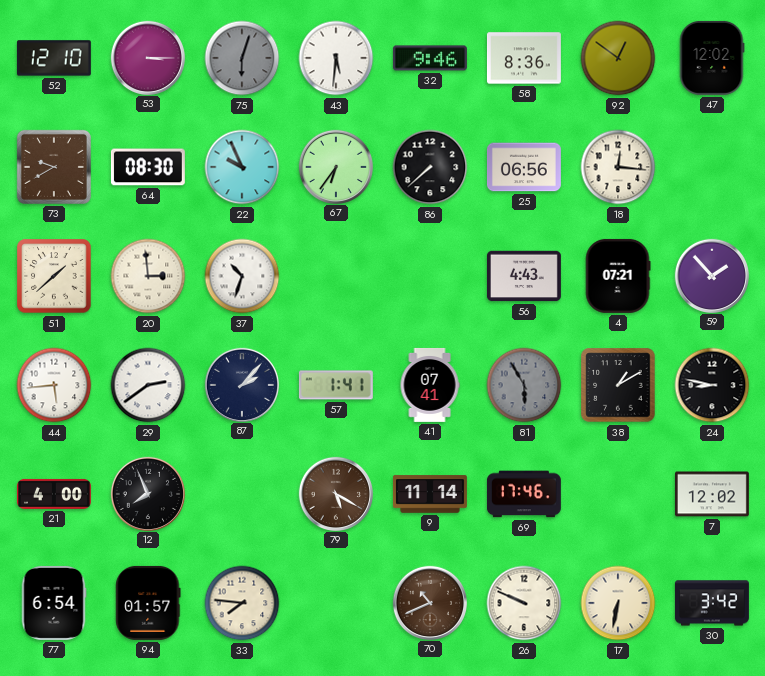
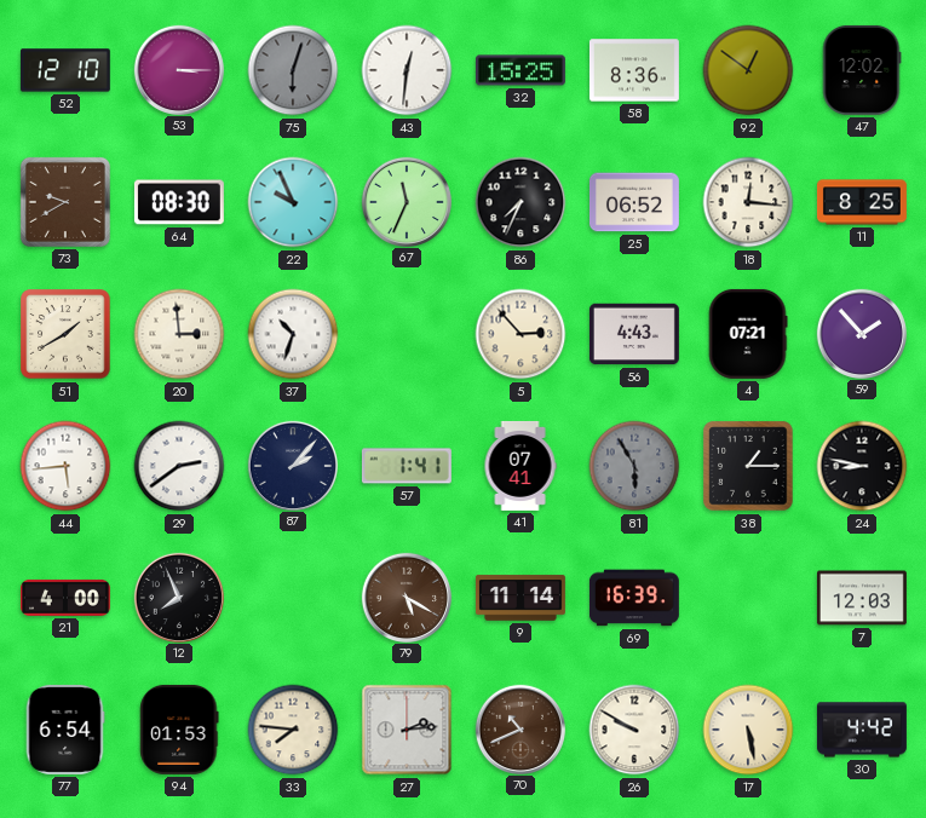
43: 5:31 -> 12:31
32: 9:46 -> 15:25
67: 6:36 -> 11:34
86: 7:38 -> 7:34
25: 06:56 -> 06:52
11: none -> 8:25
51: 1:38 -> 1:40
5: none -> 2:53
38: 1:10 -> 1:15
69: 17:46 -> 16:39
7: 12:02 -> 12:03
94: 01:57 -> 01:53
27: none -> 2:14
26: 9:49 -> 9:50
17: 6:32 -> 5:28
30: 3:42 -> 4:42
